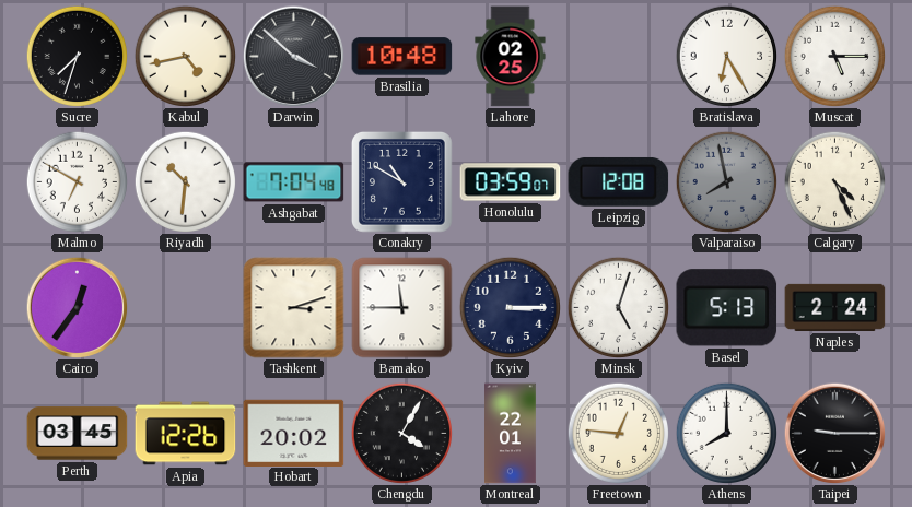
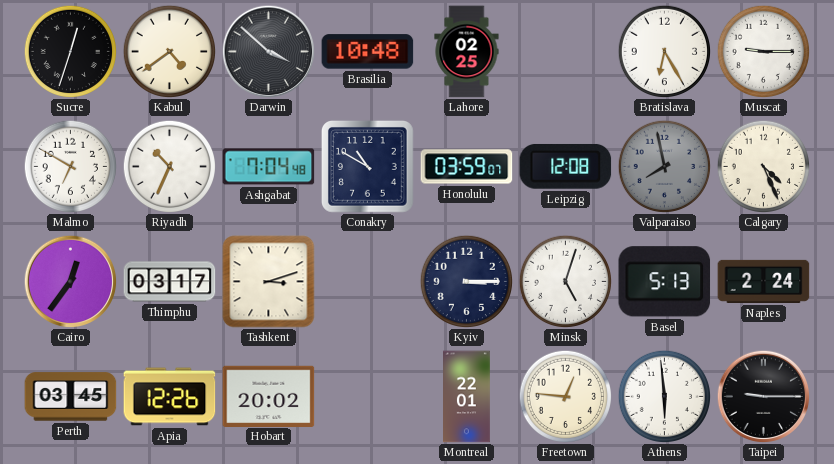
Sucre: 7:33 -> 12:33
Kabul: 4:43 -> 4:39
Muscat: 5:15 -> 9:15
Riyadh: 10:31 -> 10:34
Thimphu: none -> 03:17
Bamako: 11:45 -> none
Chengdu: 4:05 -> none
Athens: 8:00 -> 5:59
